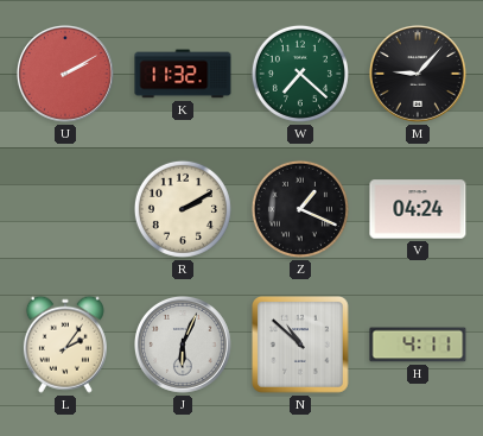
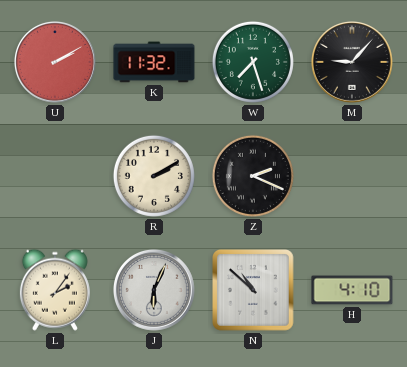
W: 7:22 -> 7:27
Z: 1:19 -> 2:19
V: 04:24 -> none
H: 4:11 -> 4:10
